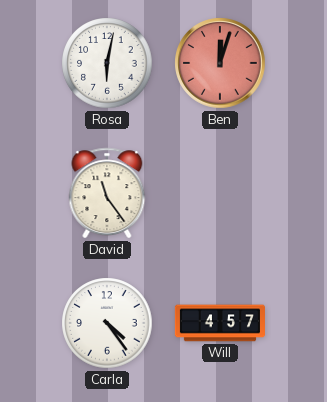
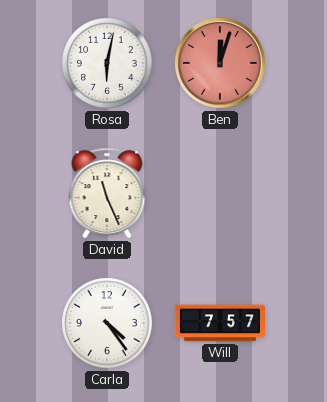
David: 11:24 -> 11:26
Will: 4:57 -> 7:57
